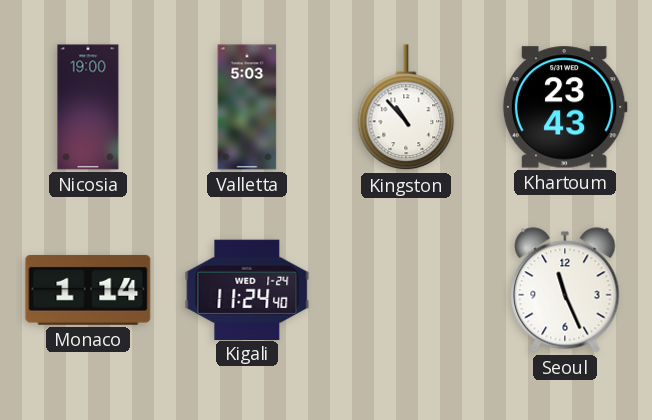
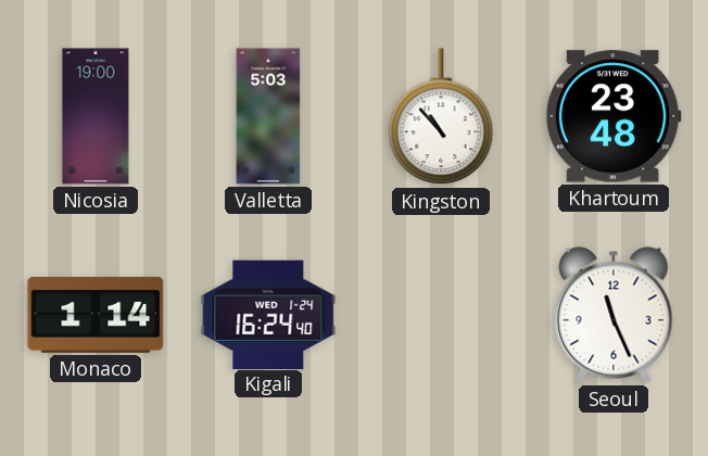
Khartoum: 23:43 -> 23:48
Kigali: 11:24 -> 16:24
